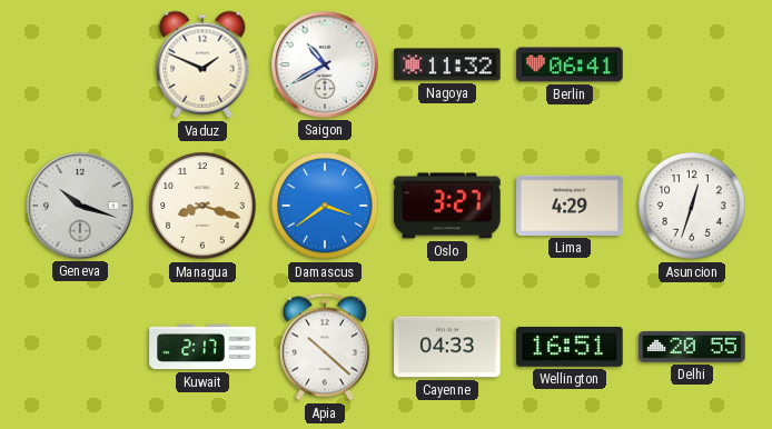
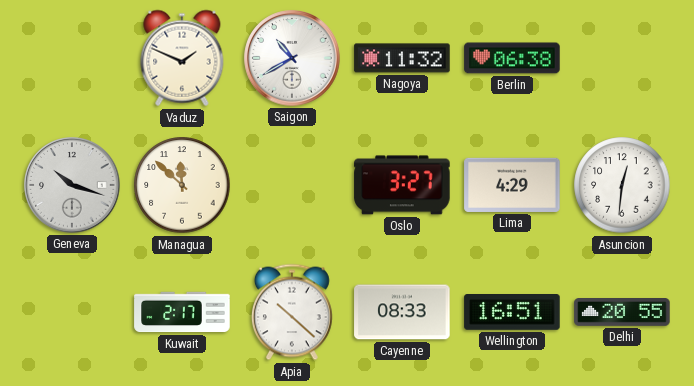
Berlin: 06:41 -> 06:38
Managua: 8:18 -> 11:52
Damascus: 3:39 -> none
Asuncion: 12:33 -> 12:31
Cayenne: 04:33 -> 08:33
